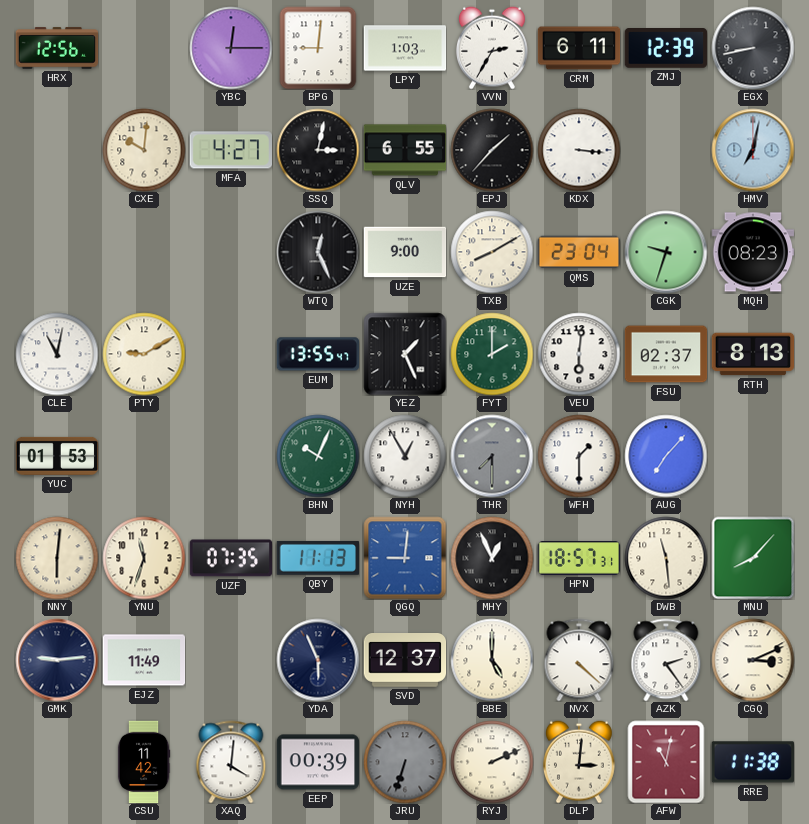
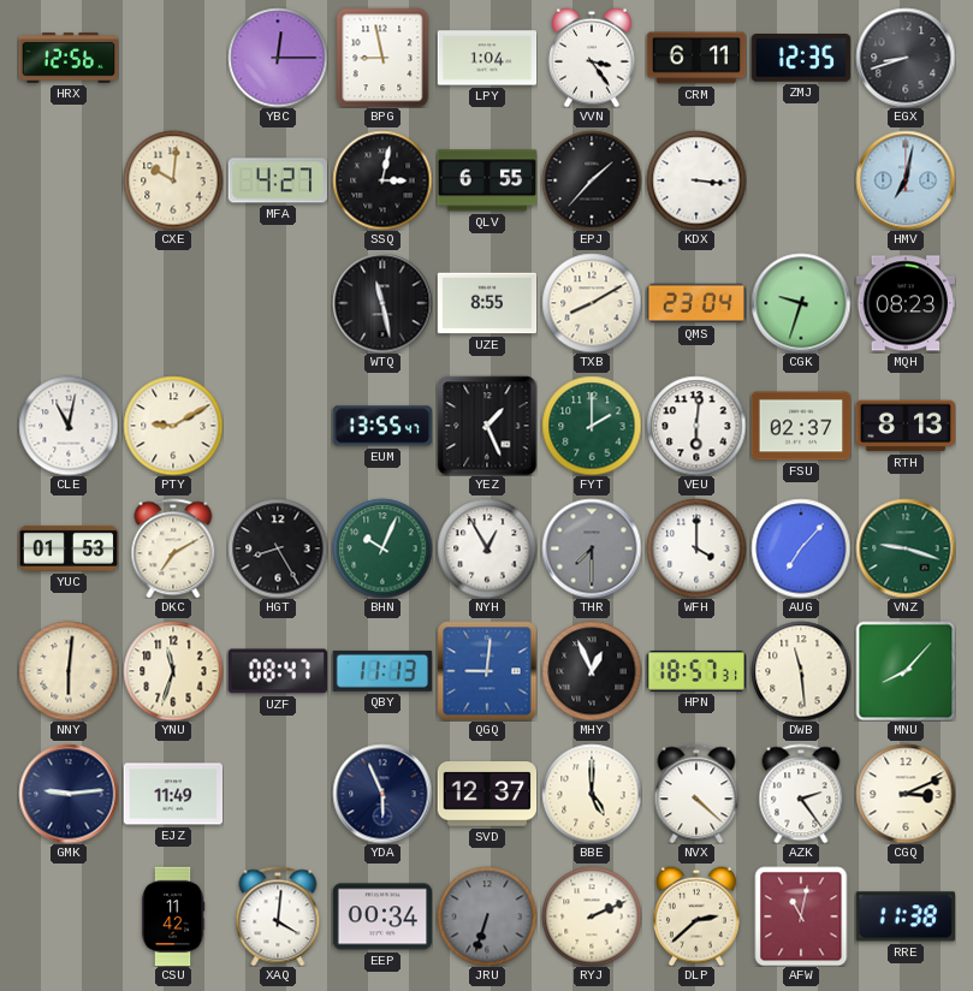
BPG: 9:01 -> 8:58
LPY: 1:03 -> 1:04
VVN: 2:35 -> 3:24
ZMJ: 12:39 -> 12:35
EGX: 8:43 -> 8:42
WTQ: 12:26 -> 11:28
UZE: 9:00 -> 8:55
DKC: none -> 7:10
HGT: none -> 8:25
WFH: 1:30 -> 4:00
VNZ: none -> 9:18
UZF: 07:35 -> 08:47
EEP: 00:39 -> 00:34
DLP: 3:01 -> 2:38
